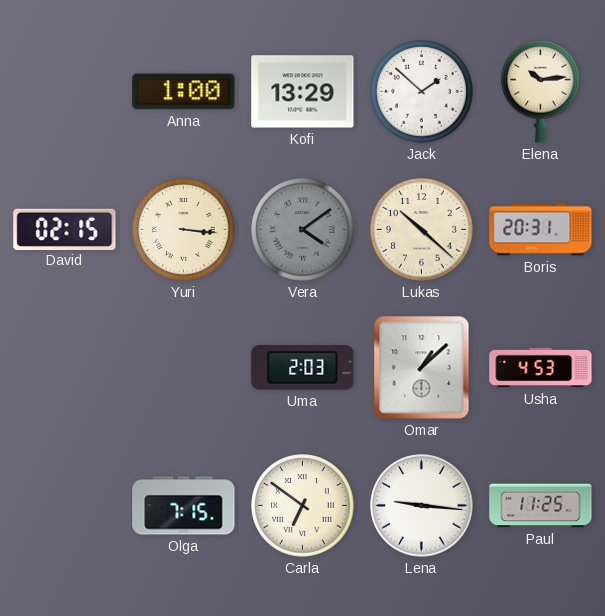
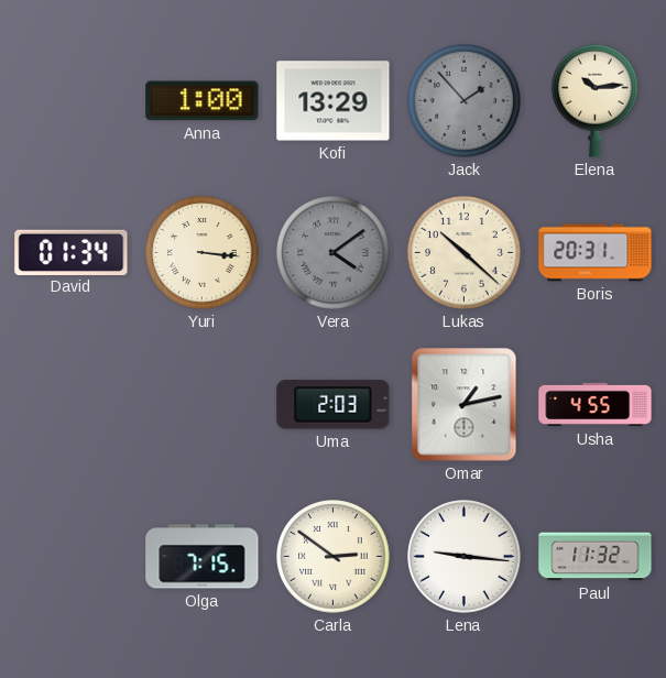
Jack: 1:52 -> 1:53
Jack dial: white -> grey
David: 02:15 -> 01:34
Omar: 1:08 -> 1:13
Usha: 4:53 -> 4:55
Carla: 6:51 -> 2:51
Paul: 11:25 -> 11:32
